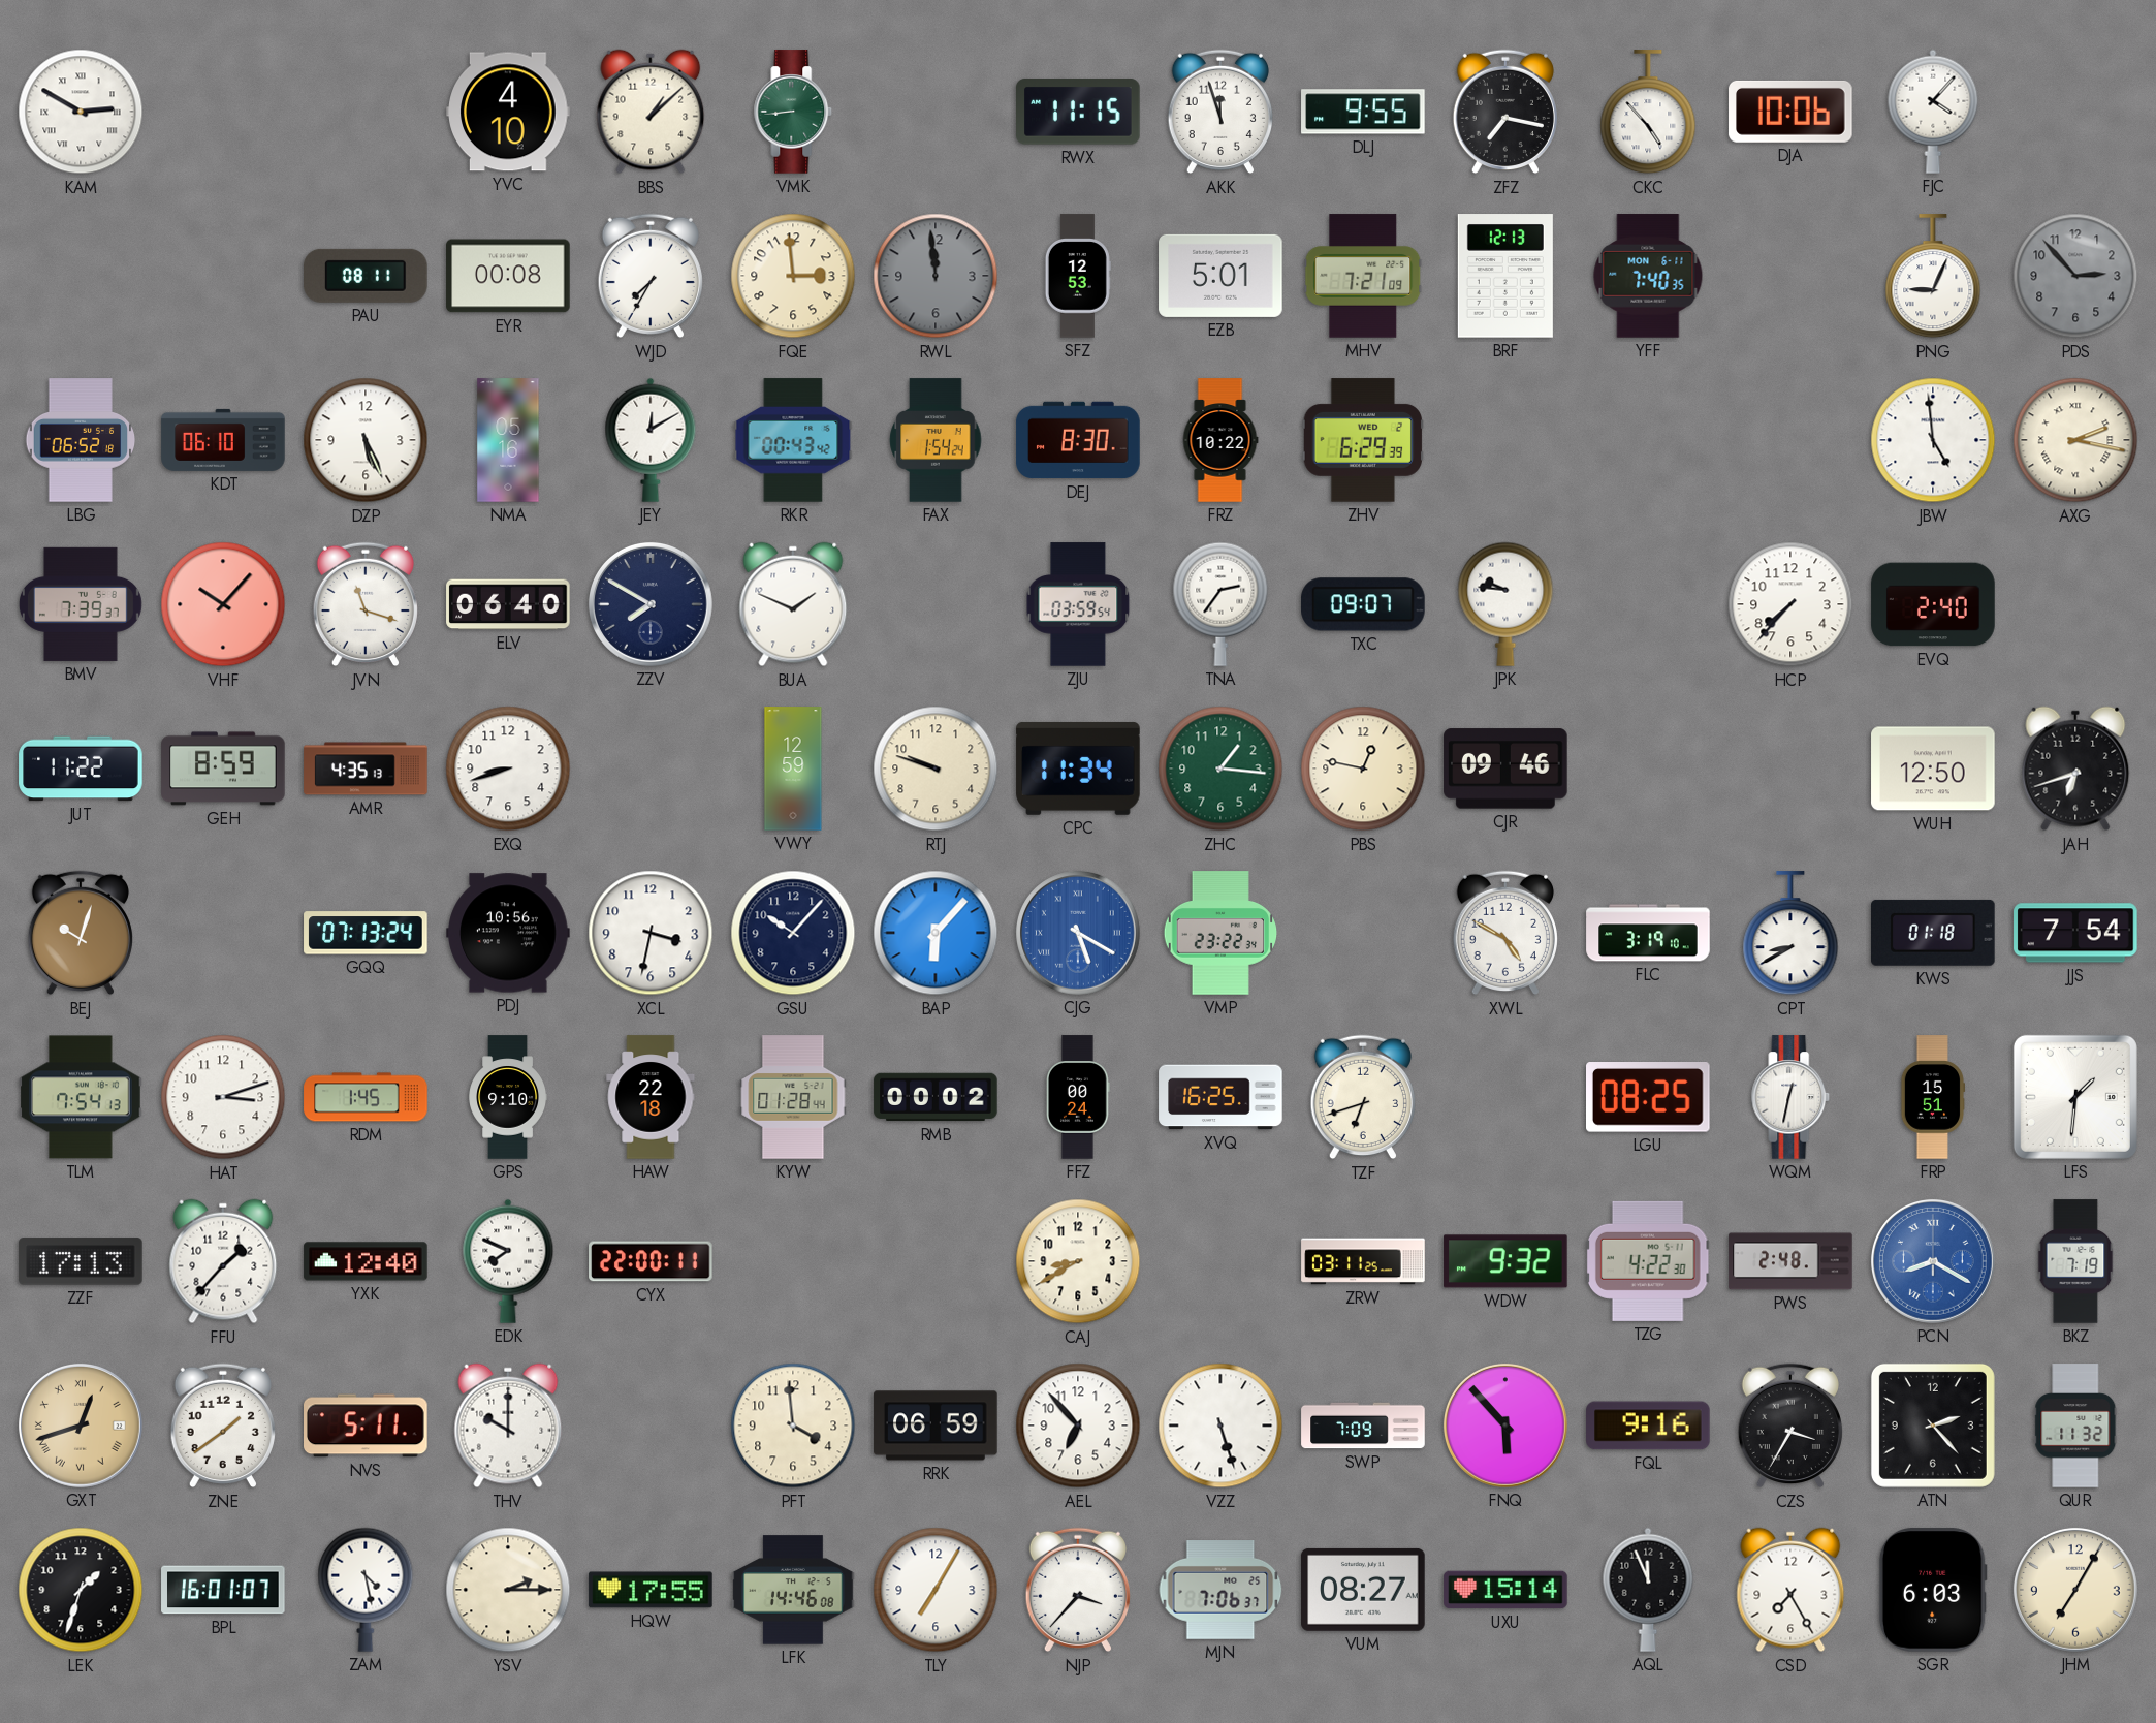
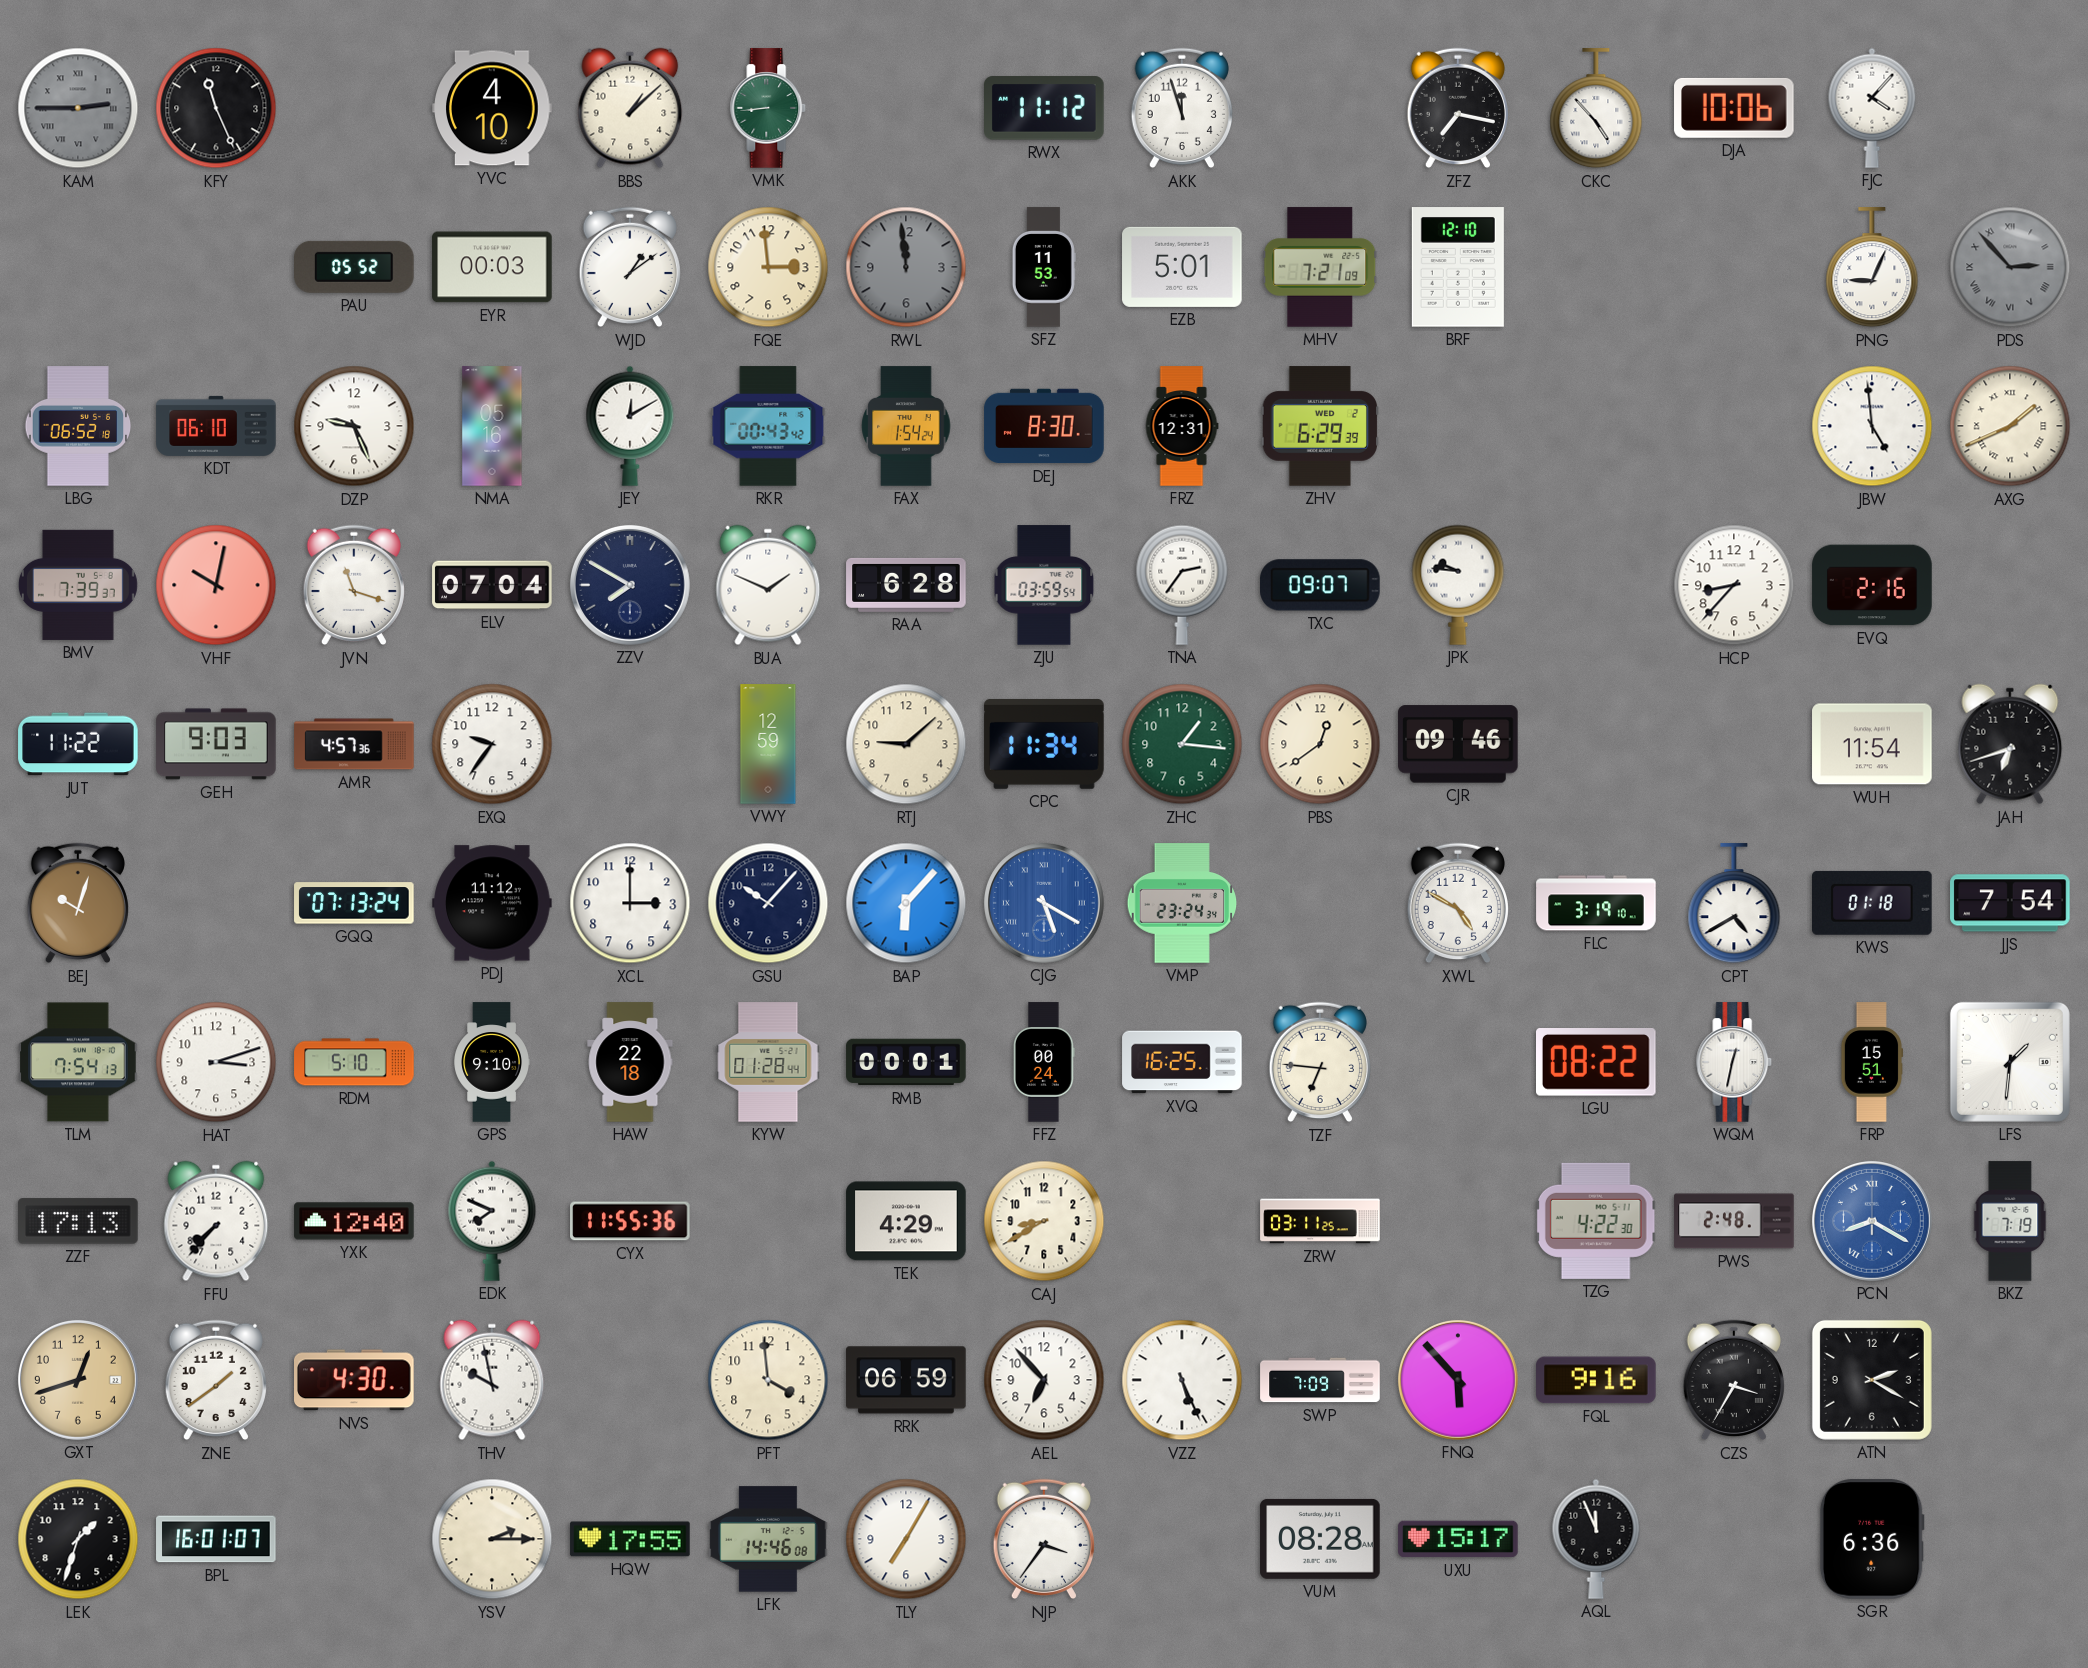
KAM: 2:50 -> 2:45
KAM dial: white -> grey
KFY: none -> 11:26
RWX: 11:15 -> 11:12
DLJ: 9:55 -> none
PAU: 08:11 -> 05:52
EYR: 00:08 -> 00:03
WJD: 7:35 -> 1:09
SFZ: 12:53 -> 11:53
BRF: 12:13 -> 12:10
YFF: 7:40 -> none
PDS numerals: Arabic -> Roman
DZP: 5:26 -> 9:26
FRZ: 10:22 -> 12:31
AXG: 2:17 -> 1:41
VHF: 10:07 -> 10:02
ELV: 06:40 -> 07:04
RAA: none -> 6:28
HCP: 7:37 -> 8:37
EVQ: 2:40 -> 2:16
GEH: 8:59 -> 9:03
AMR: 4:35 -> 4:57
EXQ: 8:42 -> 9:36
RTJ: 9:48 -> 9:08
PBS: 12:47 -> 12:39
WUH: 12:50 -> 11:54
PDJ: 10:56 -> 11:12
XCL: 3:32 -> 3:00
VMP: 23:22 -> 23:24
CPT: 8:40 -> 4:40
RDM: 1:45 -> 5:10
RMB: 00:02 -> 00:01
TZF: 6:42 -> 6:46
LGU: 08:25 -> 08:22
FFU: 1:37 -> 7:37
CYX: 22:00 -> 11:55
TEK: none -> 4:29
WDW: 9:32 -> none
GXT numerals: Roman -> Arabic
NVS: 5:11 -> 4:30
THV: 10:00 -> 9:58
VZZ: 5:27 -> 5:26
ATN: 2:23 -> 2:20
QUR: 11:32 -> none
ZAM: 4:28 -> none
NJP: 3:37 -> 3:36
MJN: 7:06 -> none
VUM: 08:27 -> 08:28
UXU: 15:14 -> 15:17
CSD: 7:25 -> none
SGR: 6:03 -> 6:36
JHM: 7:05 -> none
